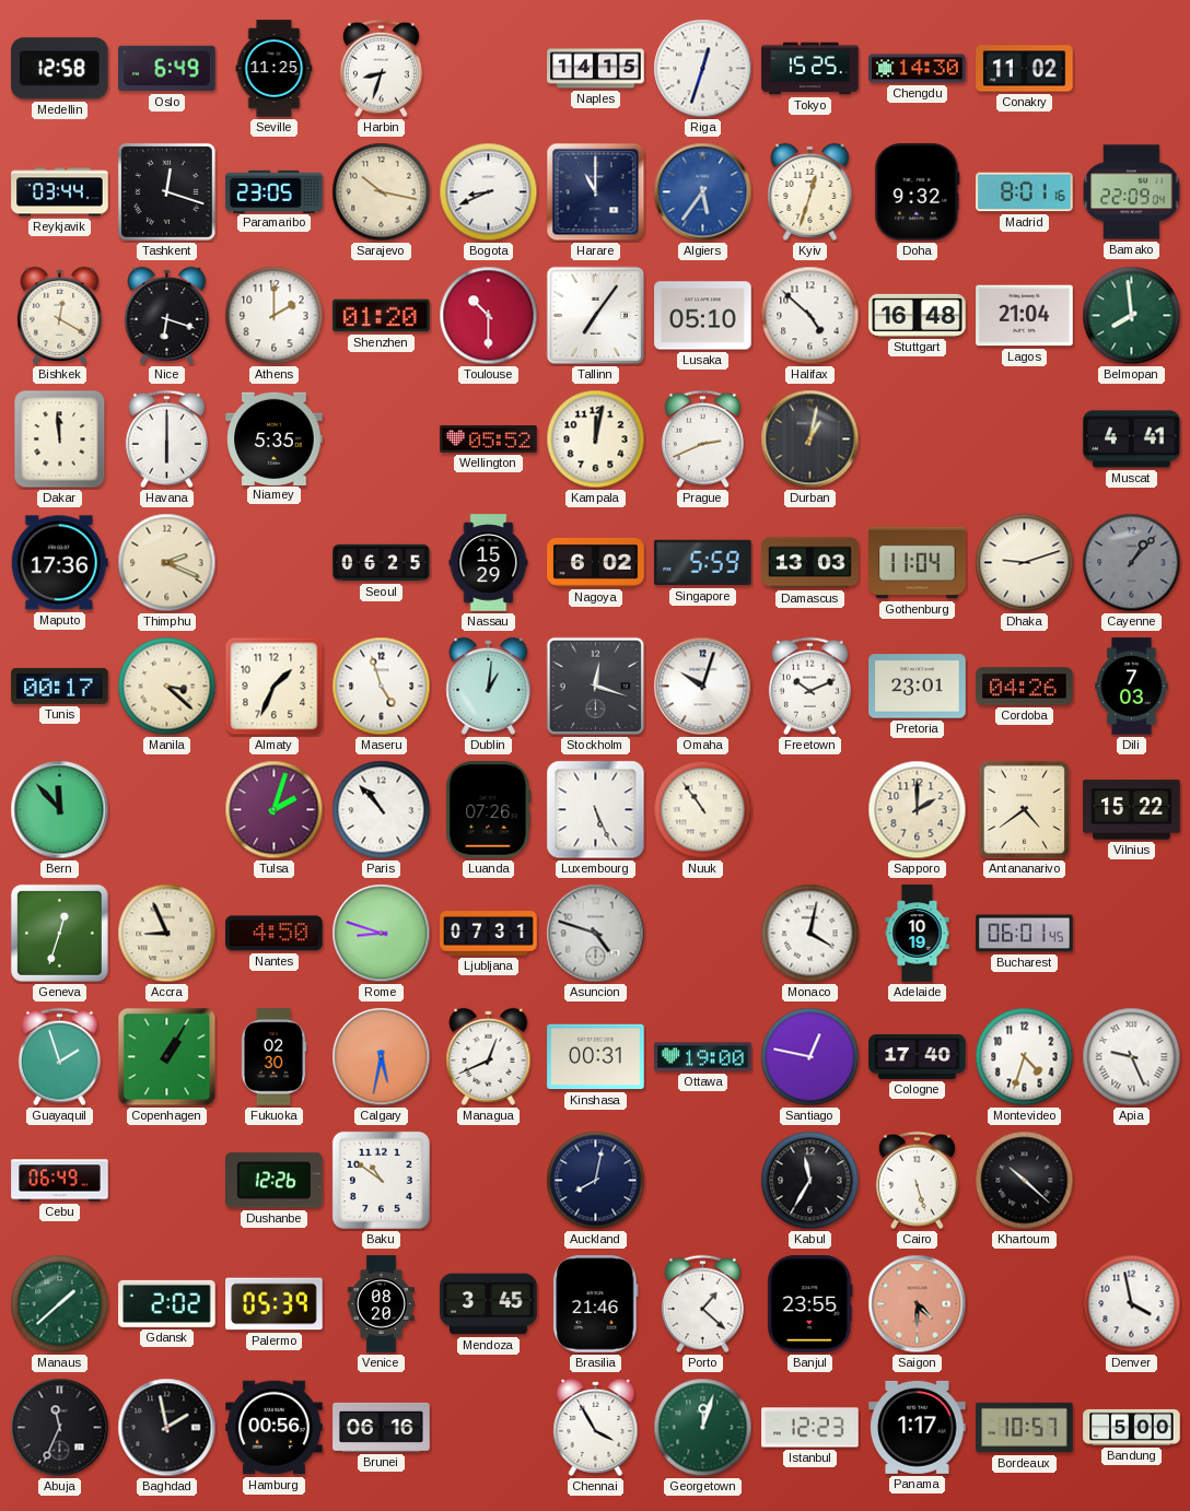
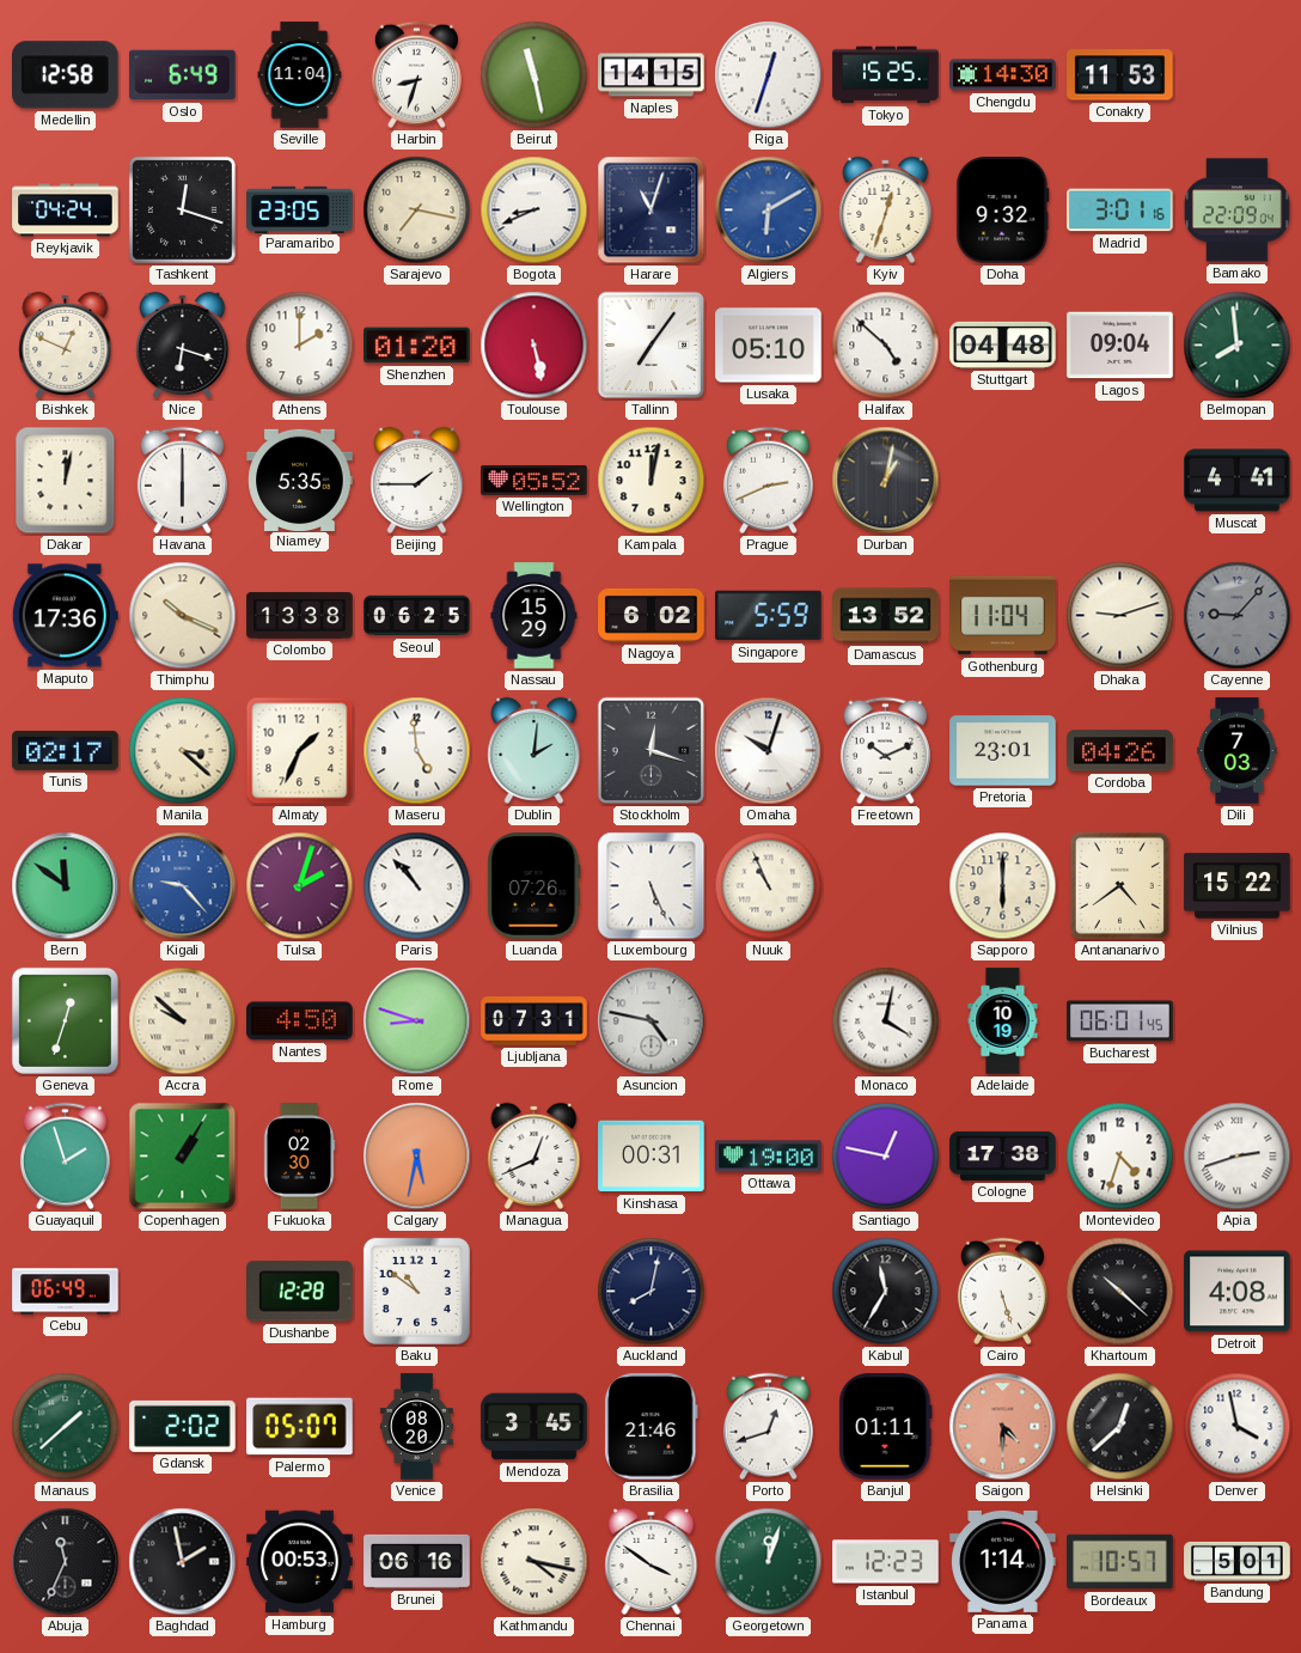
Seville: 11:25 -> 11:04
Beirut: none -> 11:28
Conakry: 11:02 -> 11:53
Reykjavik: 03:44 -> 04:24
Sarajevo: 10:17 -> 7:17
Harare: 11:00 -> 11:03
Algiers: 5:36 -> 6:10
Madrid: 8:01 -> 3:01
Bishkek: 12:20 -> 12:49
Toulouse: 10:30 -> 5:28
Stuttgart: 16:48 -> 04:48
Lagos: 21:04 -> 09:04
Dakar: 11:59 -> 12:02
Beijing: none -> 1:45
Thimphu: 2:19 -> 10:19
Colombo: none -> 13:38
Damascus: 13:03 -> 13:52
Cayenne: 1:07 -> 9:07
Tunis: 00:17 -> 02:17
Maseru: 4:57 -> 4:59
Dublin: 1:01 -> 2:01
Bern: 11:53 -> 11:51
Kigali: none -> 9:23
Nuuk: 10:54 -> 10:56
Sapporo: 2:00 -> 6:00
Accra: 8:56 -> 9:52
Asuncion: 4:48 -> 4:47
Cologne: 17:40 -> 17:38
Apia: 9:26 -> 2:42
Dushanbe: 12:26 -> 12:28
Detroit: none -> 4:08
Palermo: 05:39 -> 05:07
Porto: 1:22 -> 12:42
Banjul: 23:55 -> 01:11
Helsinki: none -> 12:38
Hamburg: 00:56 -> 00:53
Kathmandu: none -> 4:17
Chennai: 3:55 -> 3:51
Panama: 1:17 -> 1:14
Bandung: 5:00 -> 5:01
